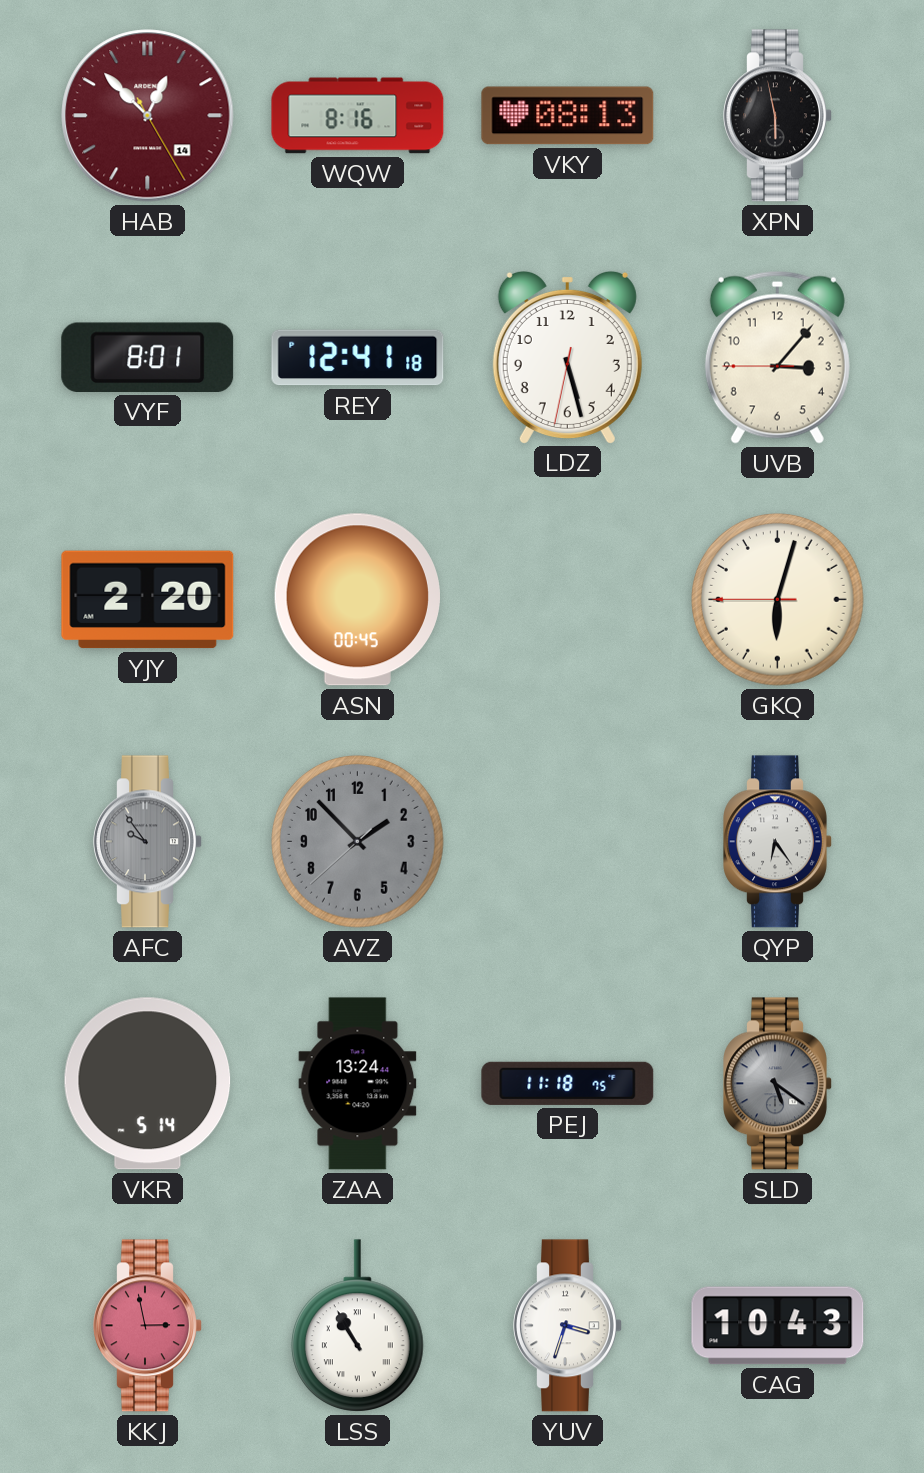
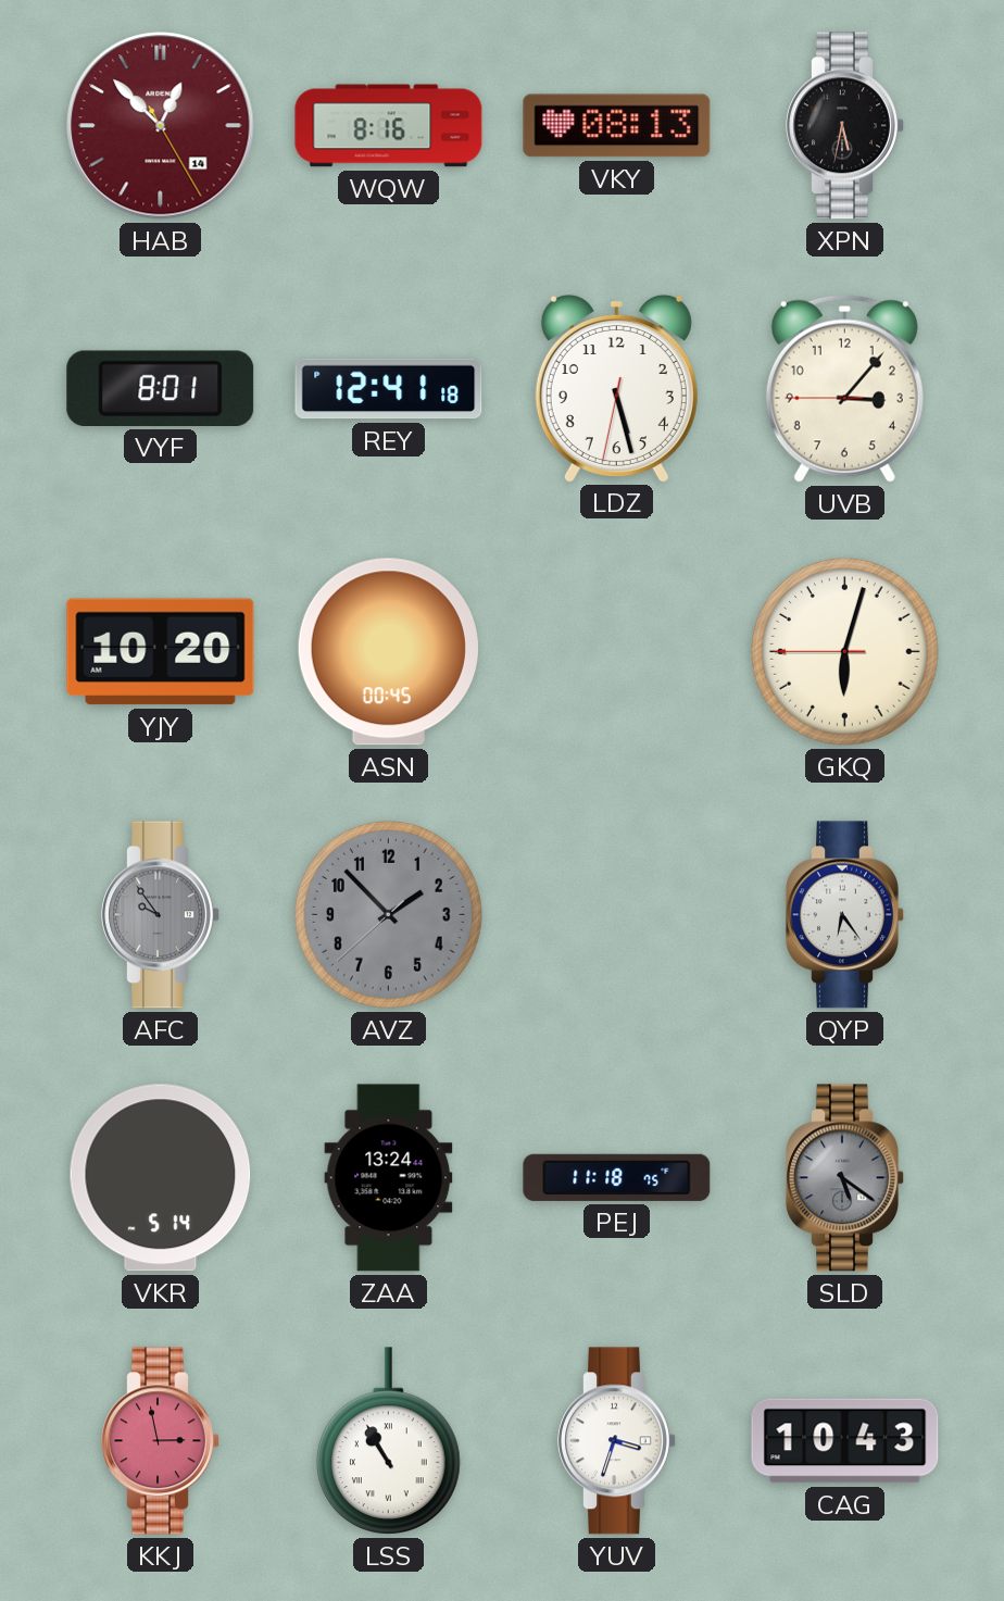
XPN: 5:58 -> 5:32
YJY: 2:20 -> 10:20
